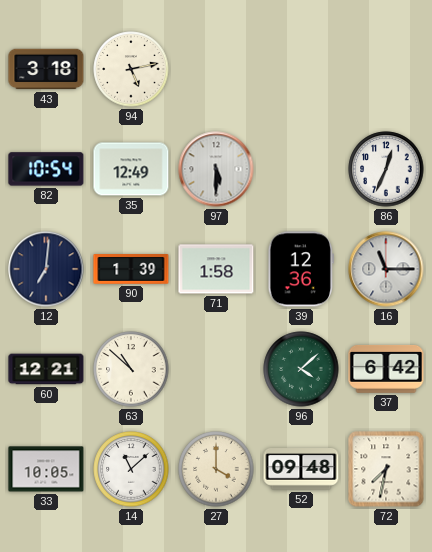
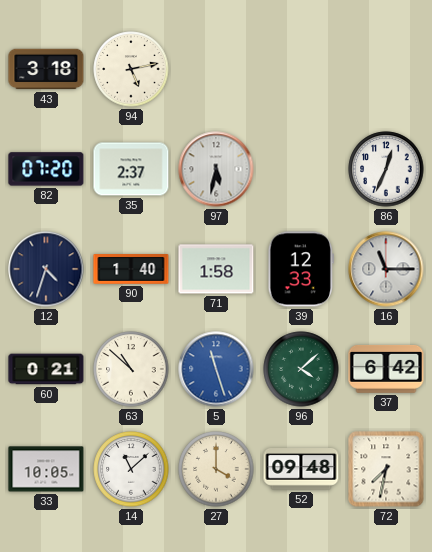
82: 10:54 -> 07:20
35: 12:49 -> 2:37
97: 5:30 -> 5:32
12: 7:01 -> 4:33
90: 1:39 -> 1:40
39: 12:36 -> 12:33
60: 12:21 -> 0:21
5: none -> 11:27
